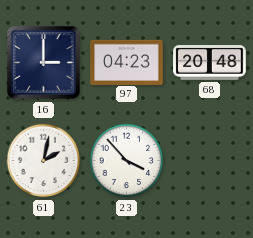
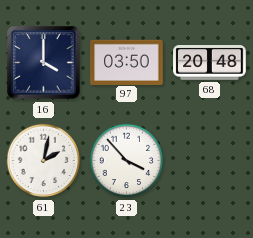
16: 3:00 -> 4:00
97: 04:23 -> 03:50
